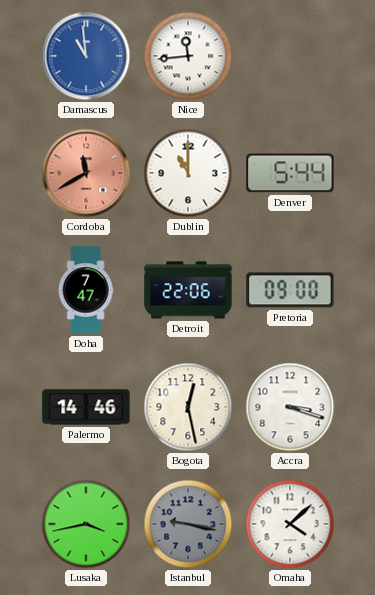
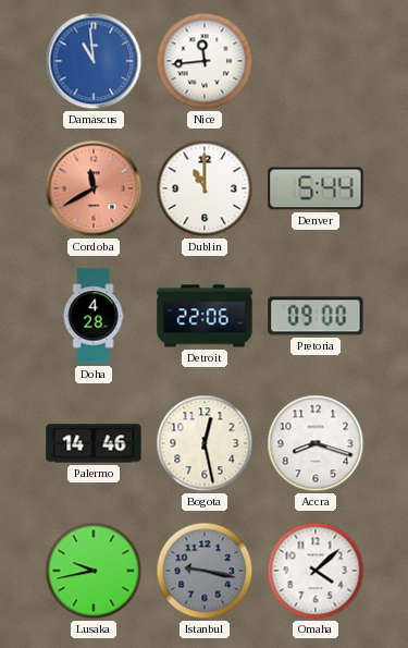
Doha: 7:47 -> 4:28
Accra: 3:18 -> 8:18
Lusaka: 3:43 -> 9:43
